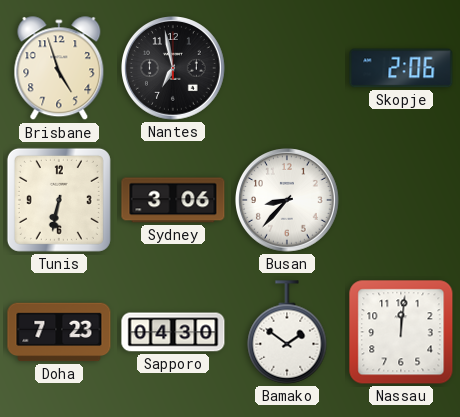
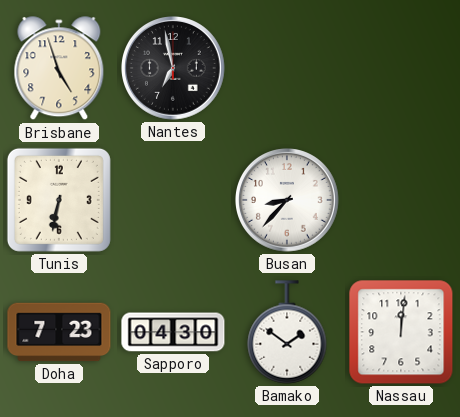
Skopje: 2:06 -> none
Sydney: 3:06 -> none
